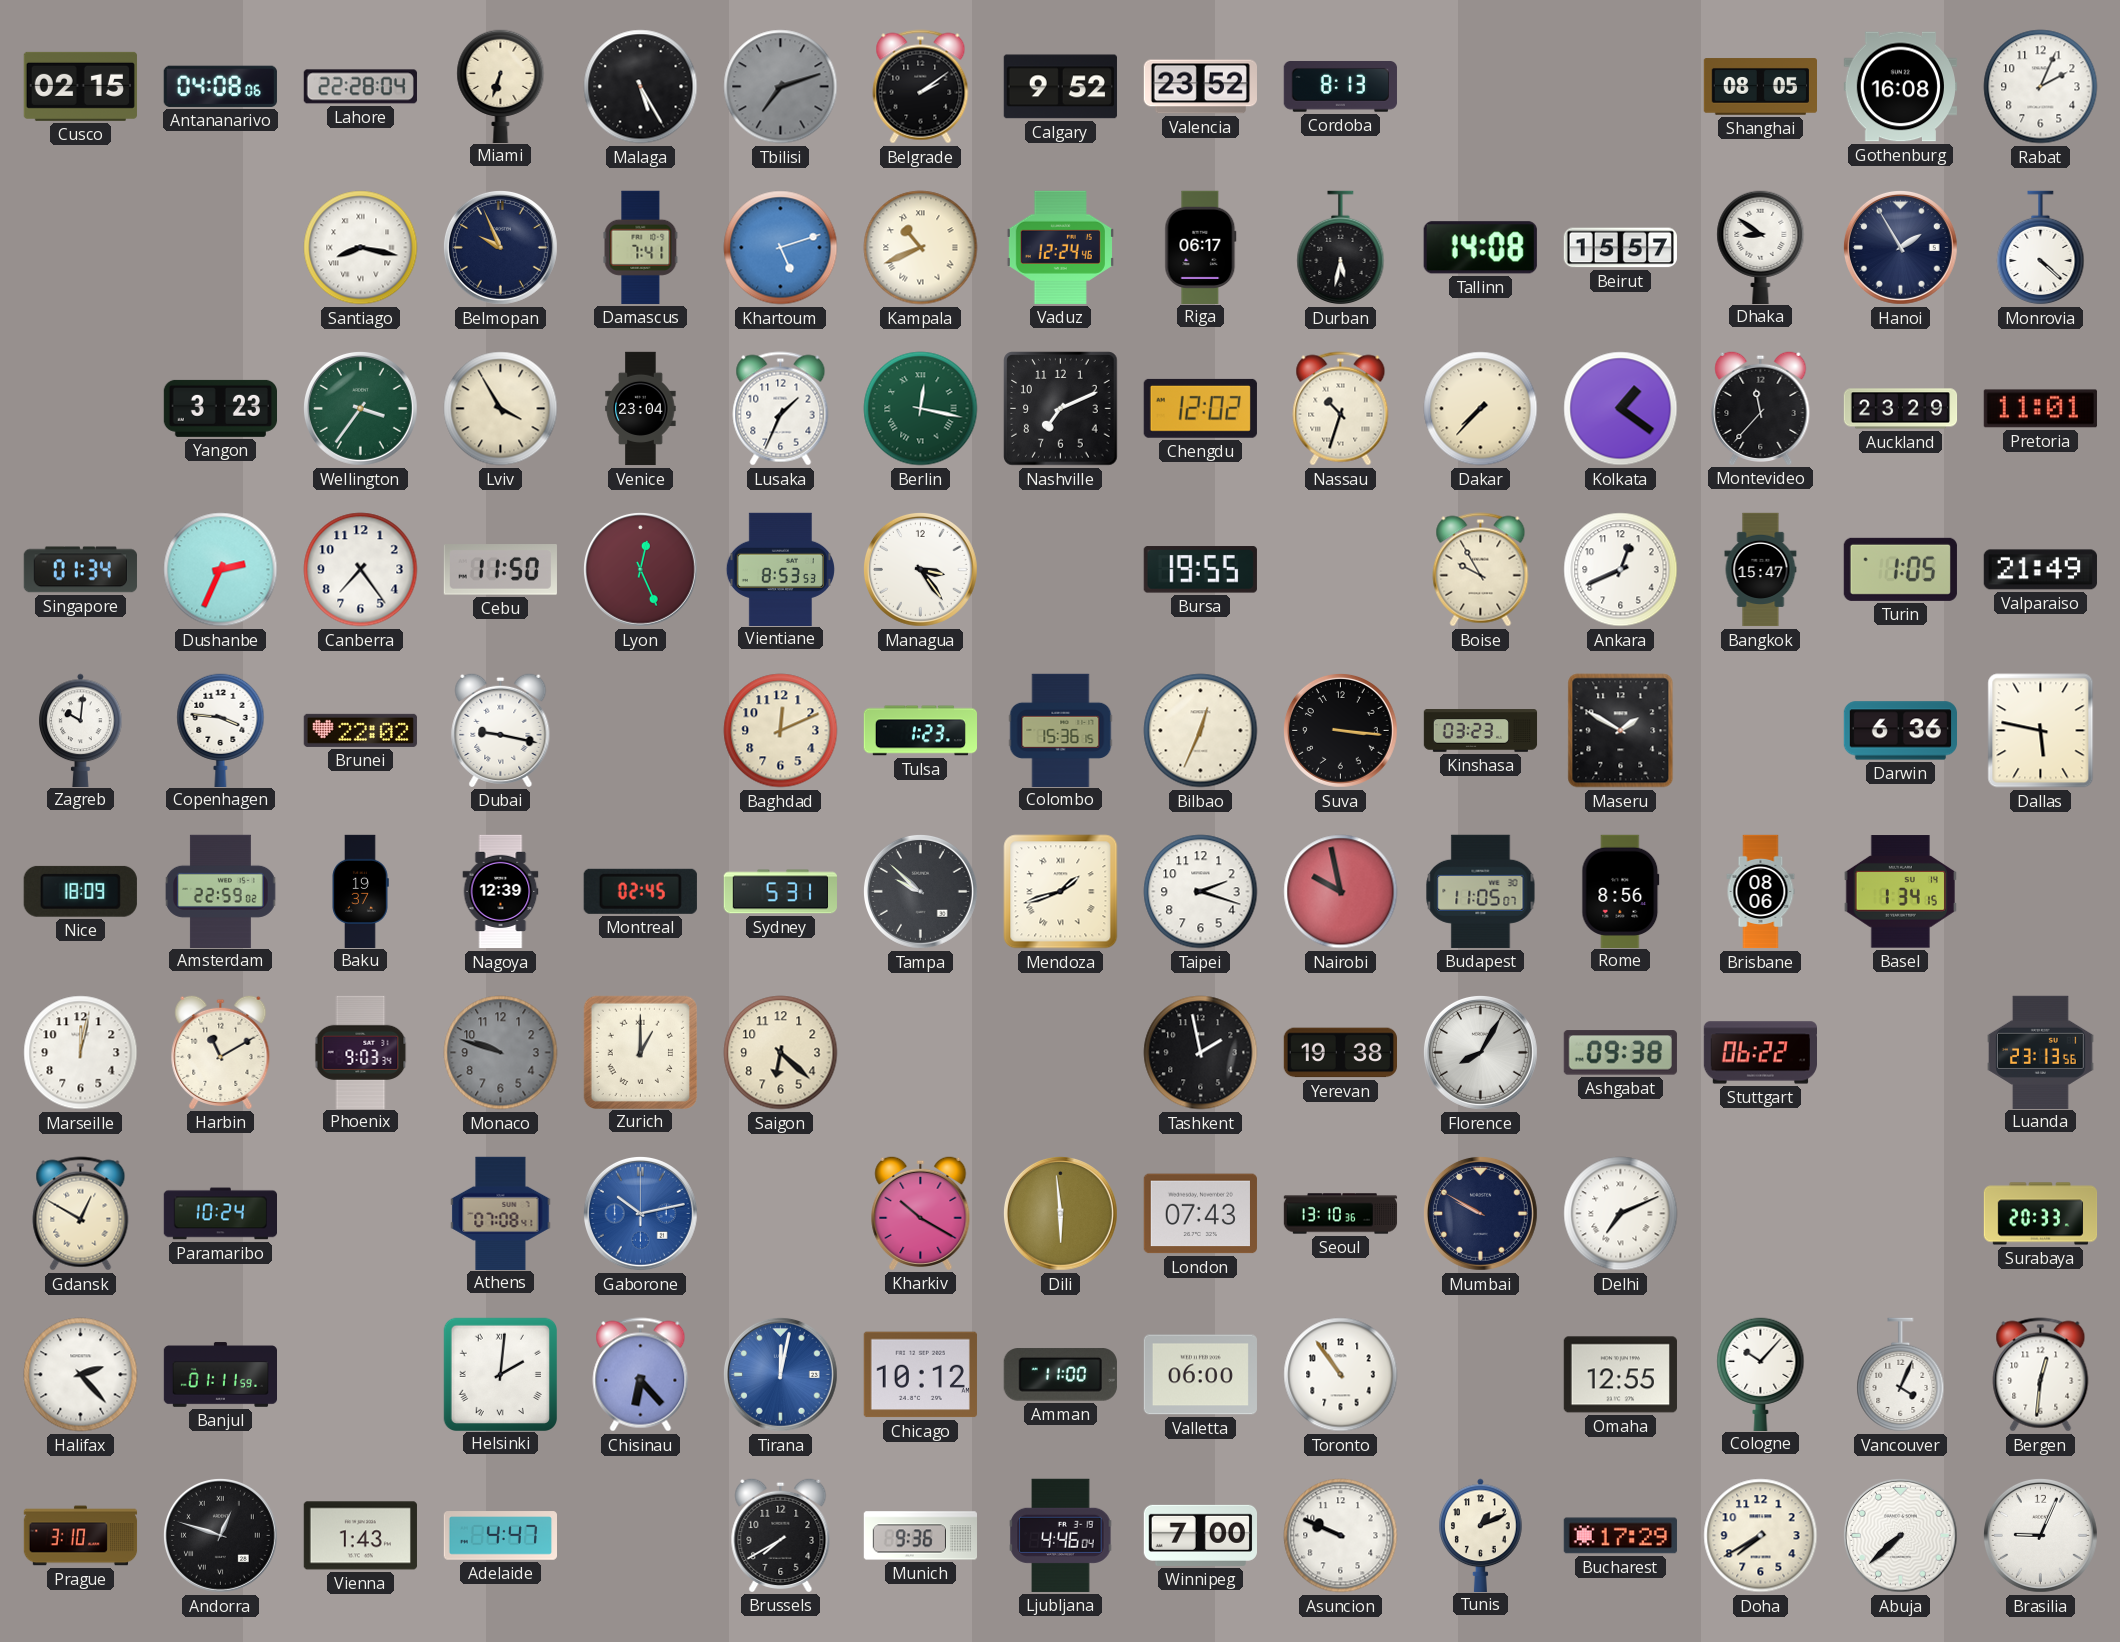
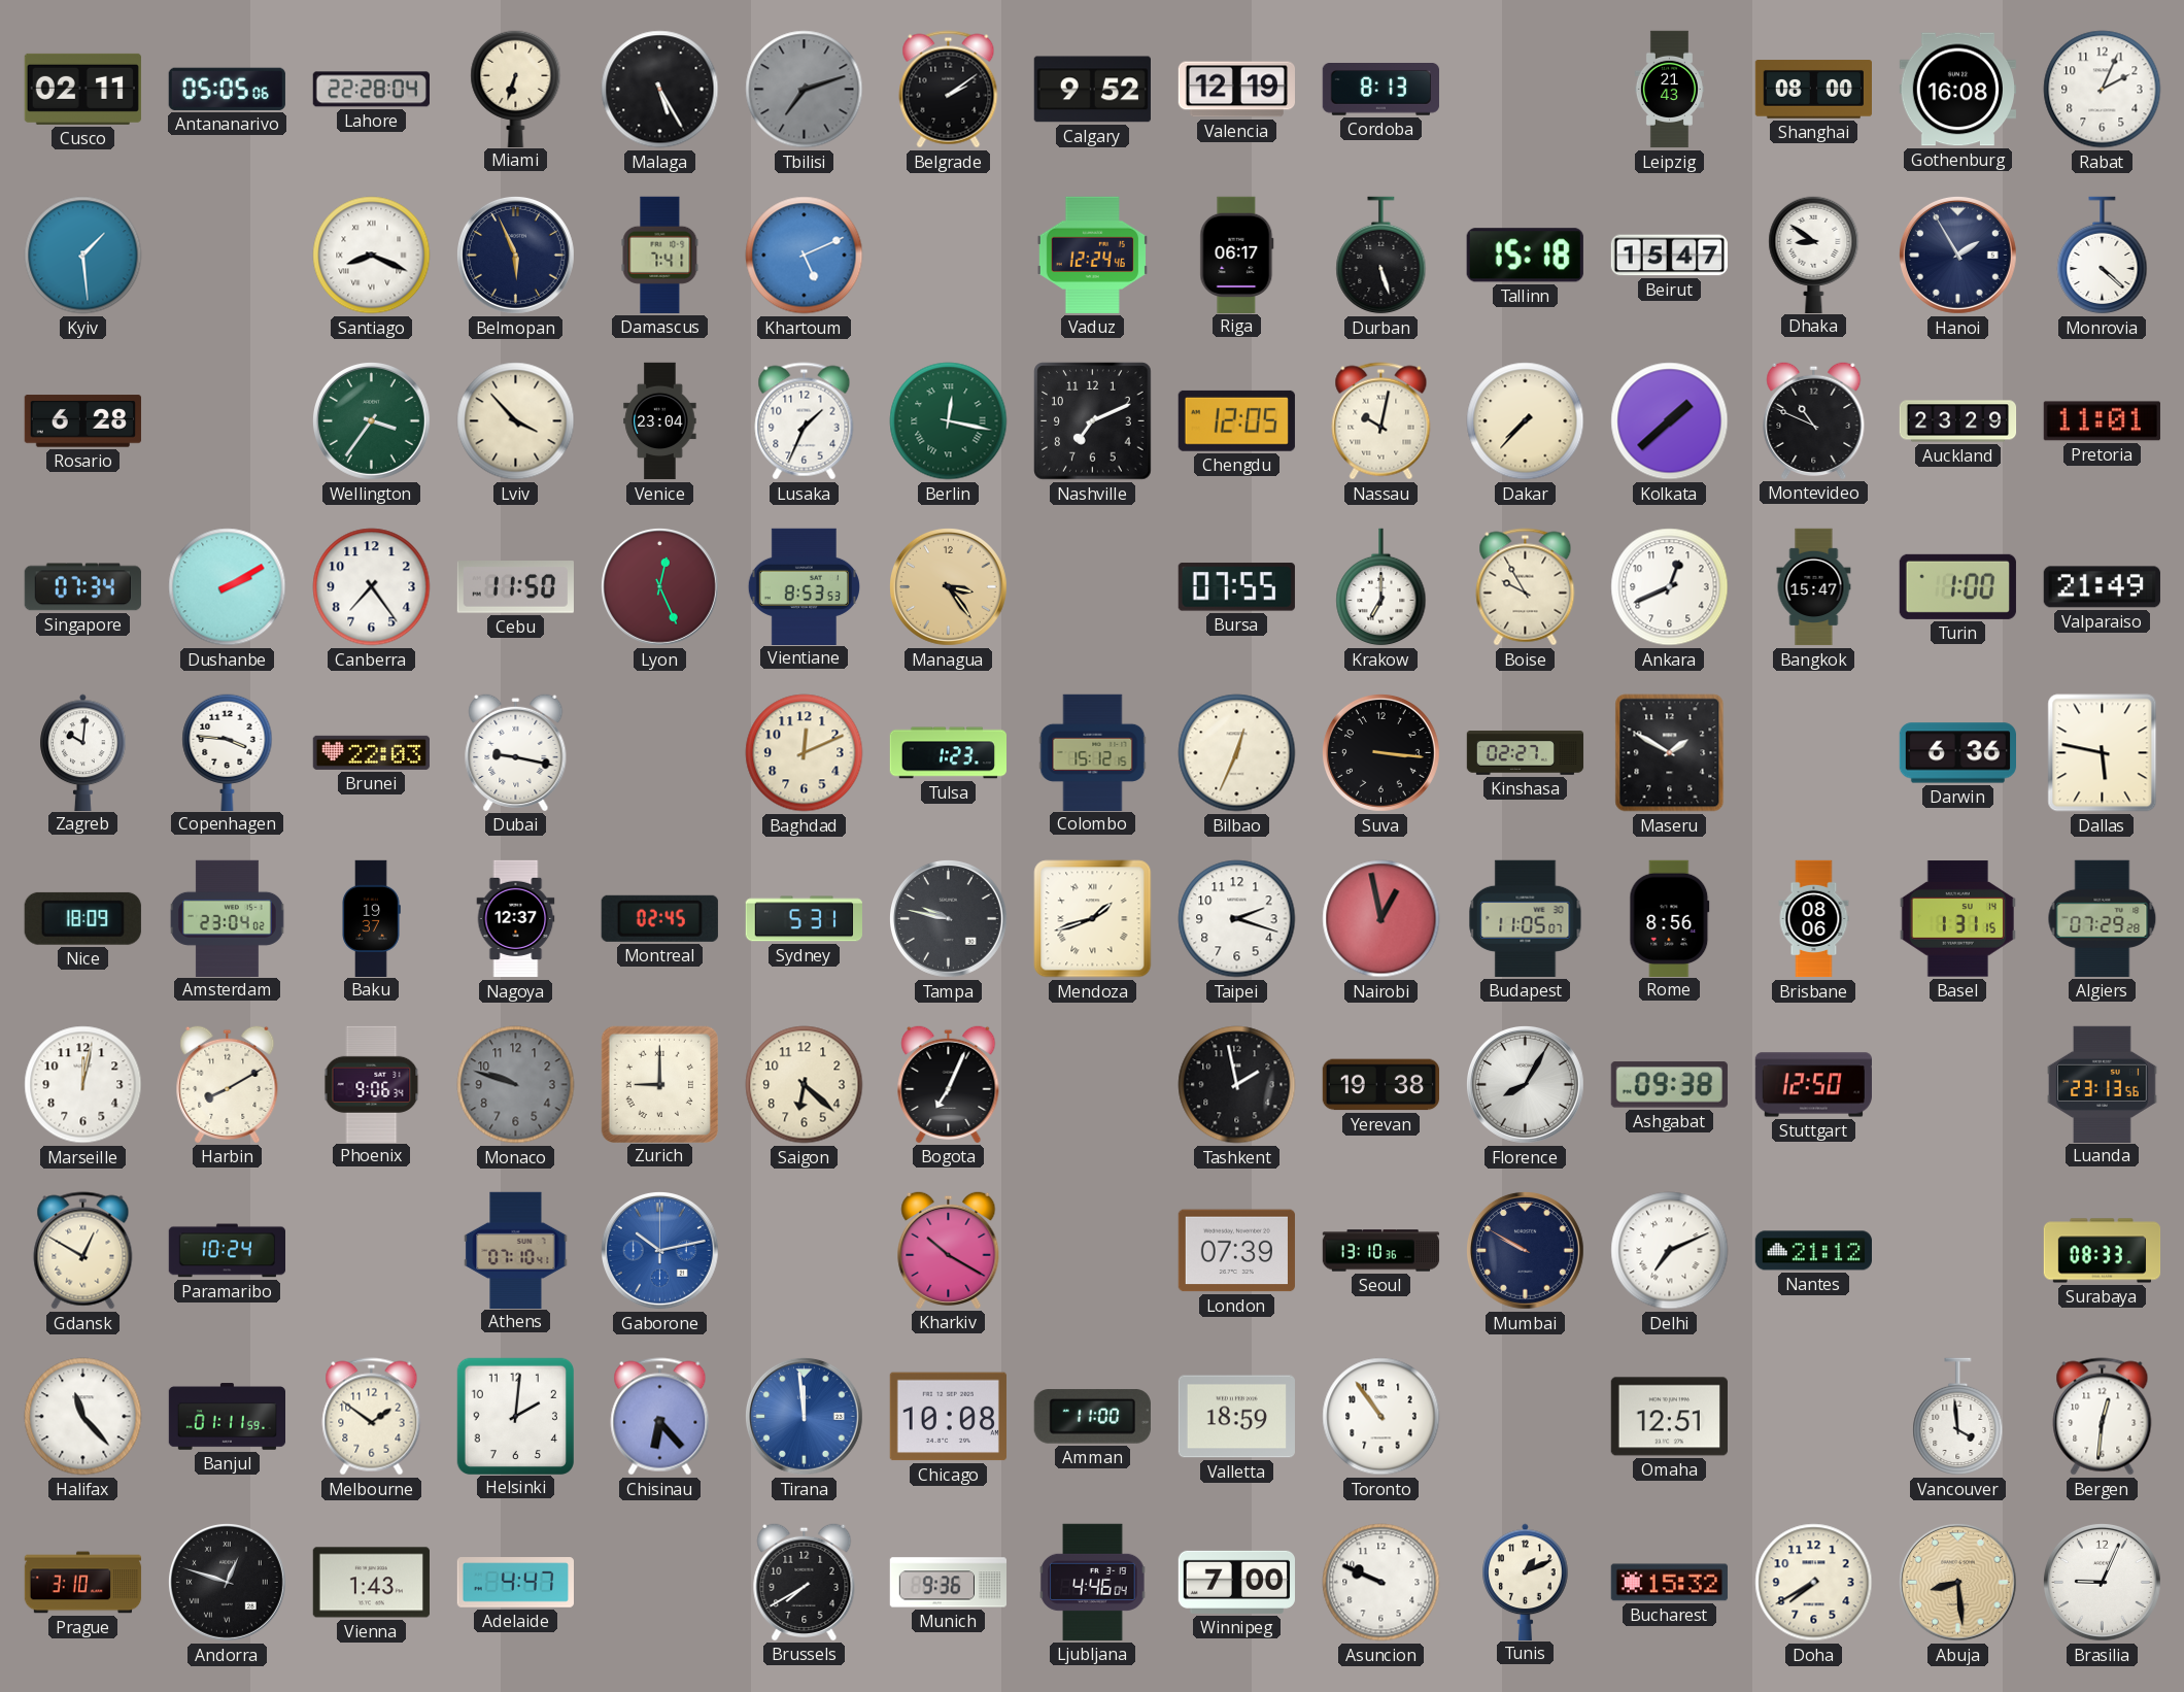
Cusco: 02:15 -> 02:11
Antananarivo: 04:08 -> 05:05
Valencia: 23:52 -> 12:19
Leipzig: none -> 21:43
Shanghai: 08:05 -> 08:00
Kyiv: none -> 1:29
Santiago: 8:17 -> 8:19
Belmopan: 9:56 -> 5:56
Khartoum: 5:12 -> 5:11
Kampala: 10:41 -> none
Durban: 5:32 -> 5:27
Tallinn: 14:08 -> 15:18
Beirut: 15:57 -> 15:47
Rosario: none -> 6:28
Yangon: 3:23 -> none
Lviv: 3:55 -> 3:53
Chengdu: 12:02 -> 12:05
Nassau: 10:33 -> 10:02
Kolkata: 1:21 -> 1:38
Montevideo: 11:37 -> 10:49
Singapore: 01:34 -> 07:34
Dushanbe: 2:34 -> 2:10
Managua dial: white -> champagne
Bursa: 19:55 -> 07:55
Krakow: none -> 7:00
Turin: 1:05 -> 1:00
Brunei: 22:02 -> 22:03
Colombo: 15:36 -> 15:12
Kinshasa: 03:23 -> 02:27
Amsterdam: 22:59 -> 23:04
Nagoya: 12:39 -> 12:37
Tampa: 9:52 -> 9:47
Nairobi: 9:58 -> 12:58
Basel: 1:34 -> 1:31
Algiers: none -> 07:29
Harbin: 11:10 -> 8:10
Phoenix: 9:03 -> 9:06
Zurich: 1:00 -> 9:00
Bogota: none -> 7:04
Stuttgart: 06:22 -> 12:50
Athens: 07:08 -> 07:10
Dili: 5:59 -> none
London: 07:43 -> 07:39
Nantes: none -> 21:12
Surabaya: 20:33 -> 08:33
Halifax: 2:23 -> 11:23
Melbourne: none -> 1:51
Helsinki numerals: Roman -> Arabic
Tirana: 12:02 -> 11:59
Chicago: 10:12 -> 10:08
Valletta: 06:00 -> 18:59
Omaha: 12:55 -> 12:51
Cologne: 10:07 -> none
Vancouver: 4:04 -> 3:59
Bucharest: 17:29 -> 15:32
Abuja: 7:38 -> 8:29
Abuja dial: white -> champagne
